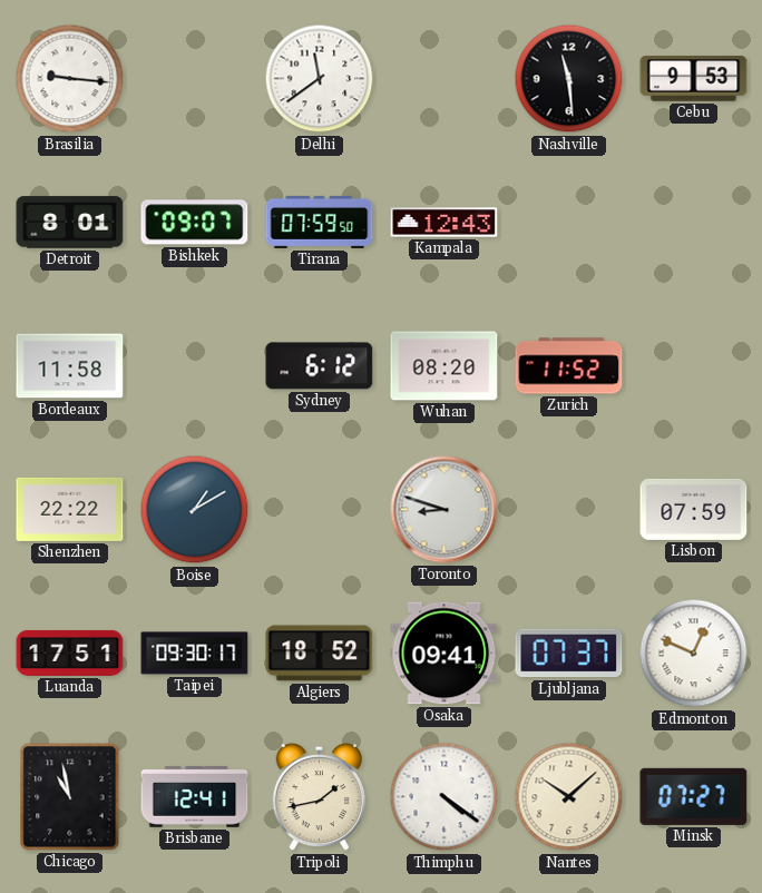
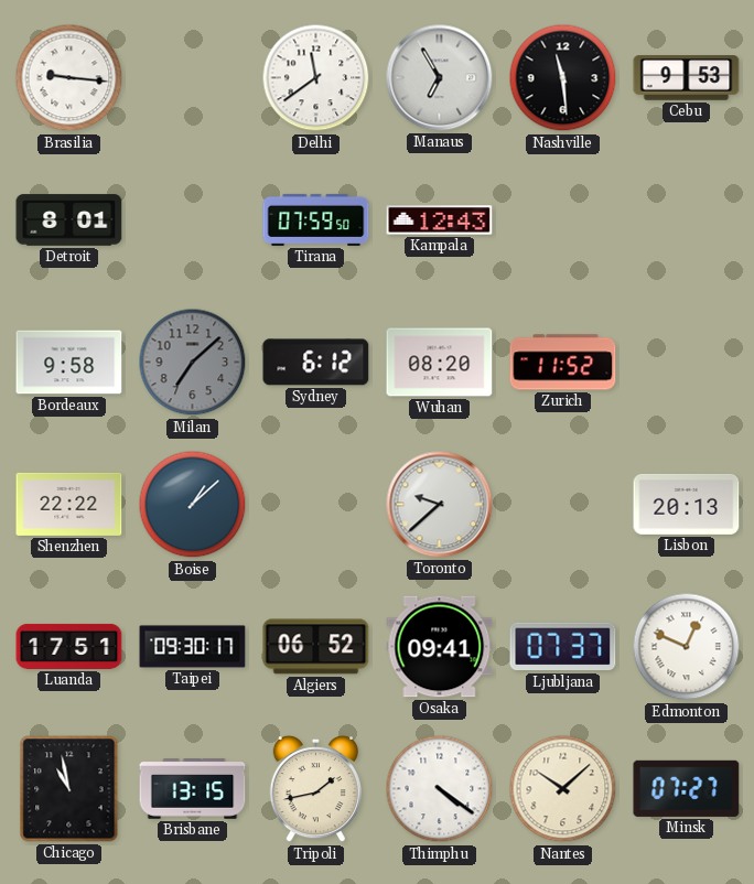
Manaus: none -> 6:55
Bishkek: 09:07 -> none
Bordeaux: 11:58 -> 9:58
Milan: none -> 7:08
Boise: 1:10 -> 1:08
Toronto: 8:48 -> 9:38
Lisbon: 07:59 -> 20:13
Algiers: 18:52 -> 06:52
Brisbane: 12:41 -> 13:15
